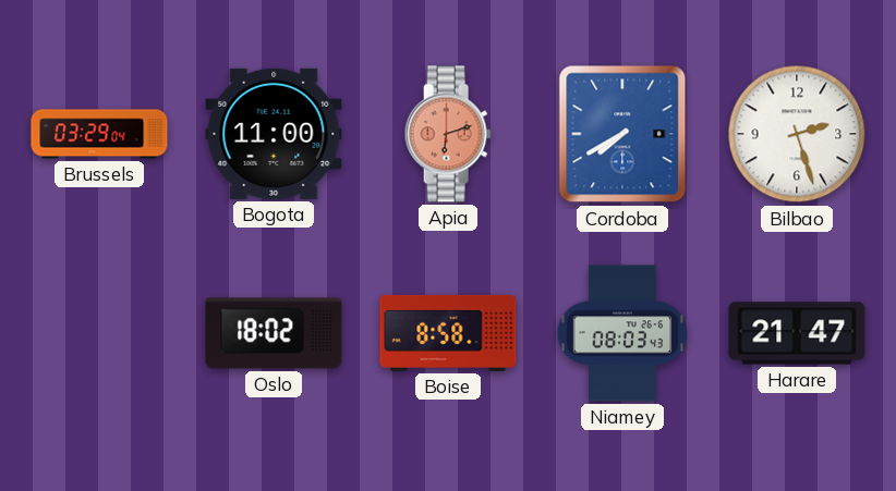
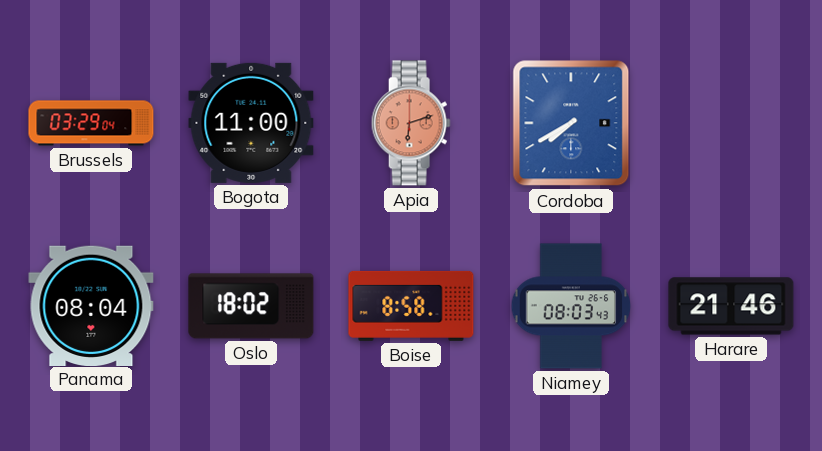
Bilbao: 2:27 -> none
Panama: none -> 08:04
Harare: 21:47 -> 21:46
